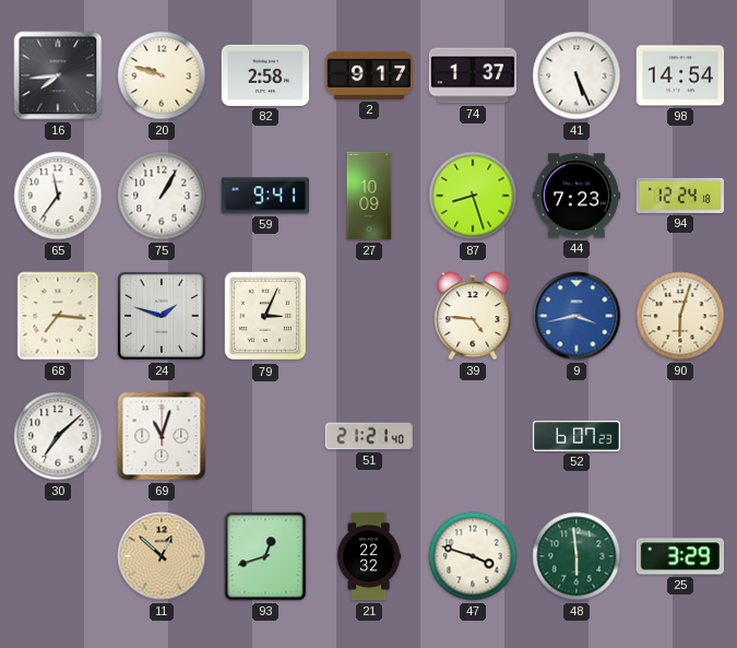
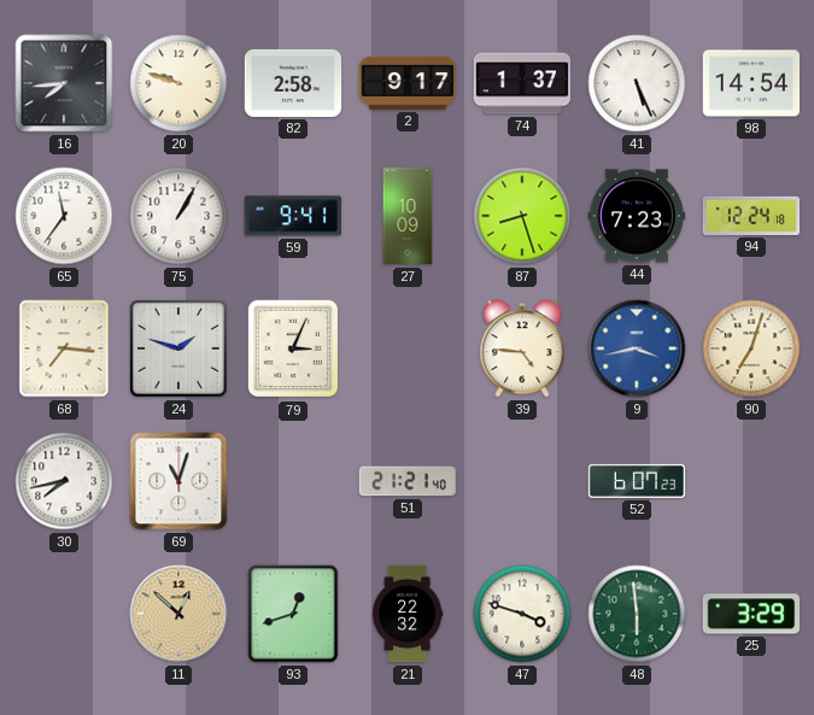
90: 6:03 -> 7:03
30: 7:08 -> 7:43
